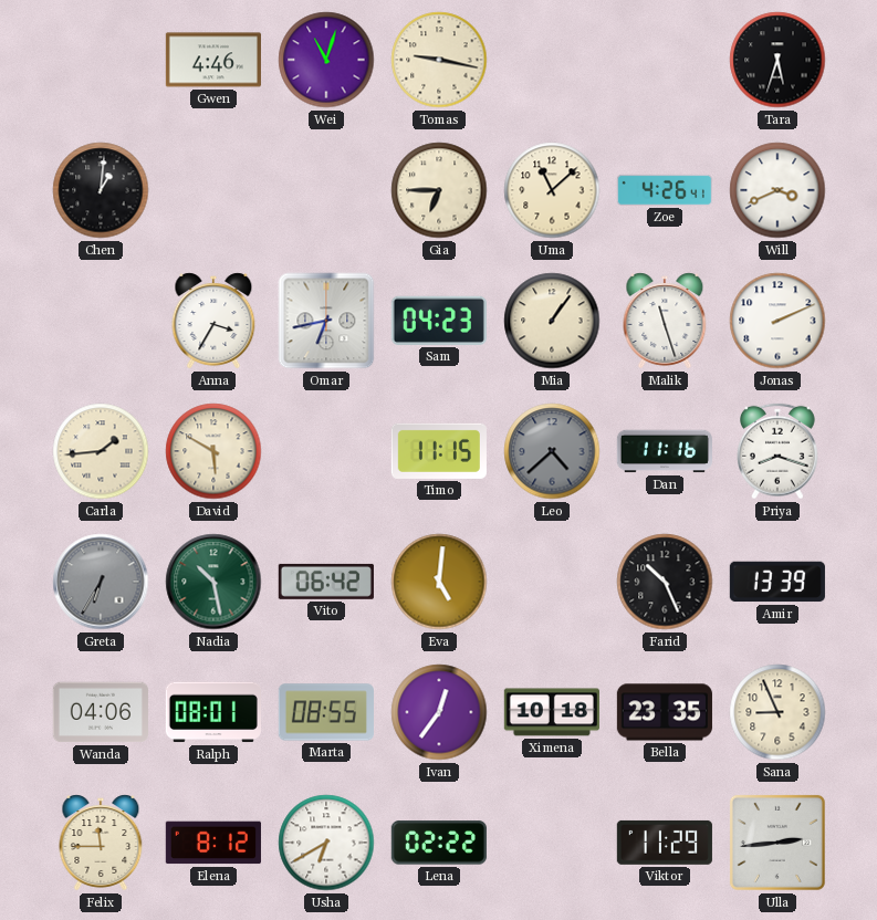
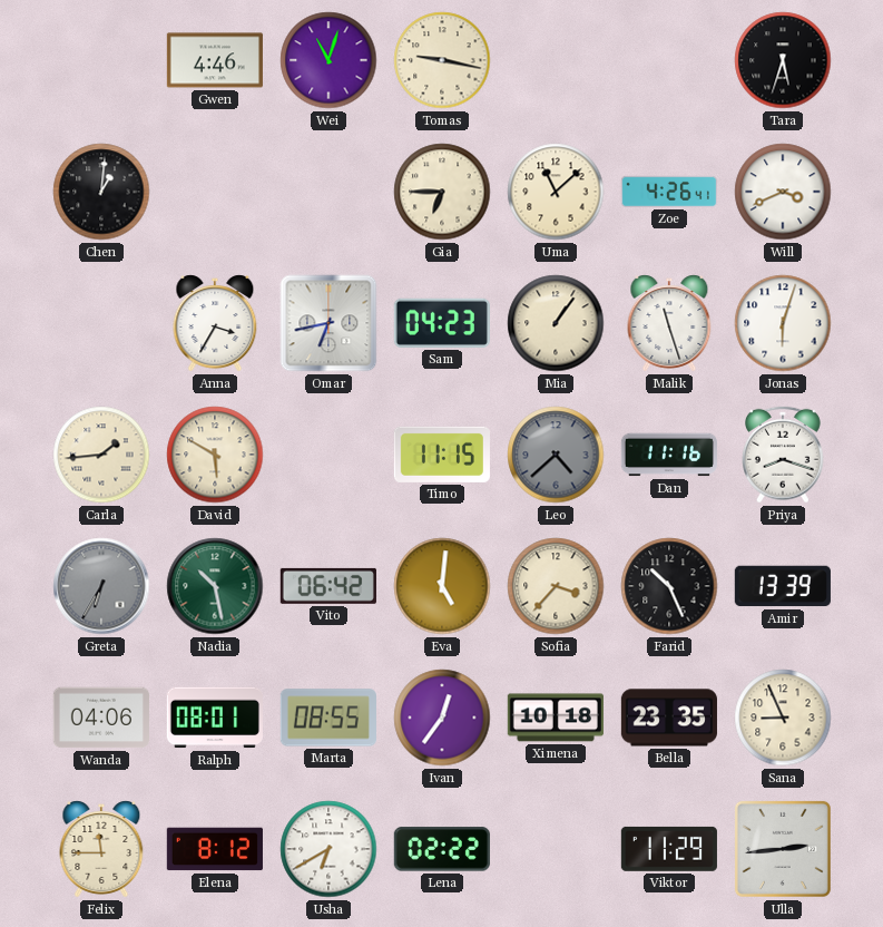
Jonas: 2:11 -> 6:03
Sofia: none -> 3:37
